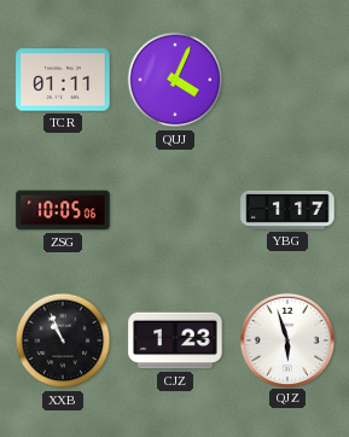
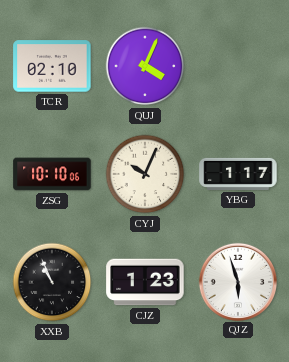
TCR: 01:11 -> 02:10
ZSG: 10:05 -> 10:10
CYJ: none -> 10:04
